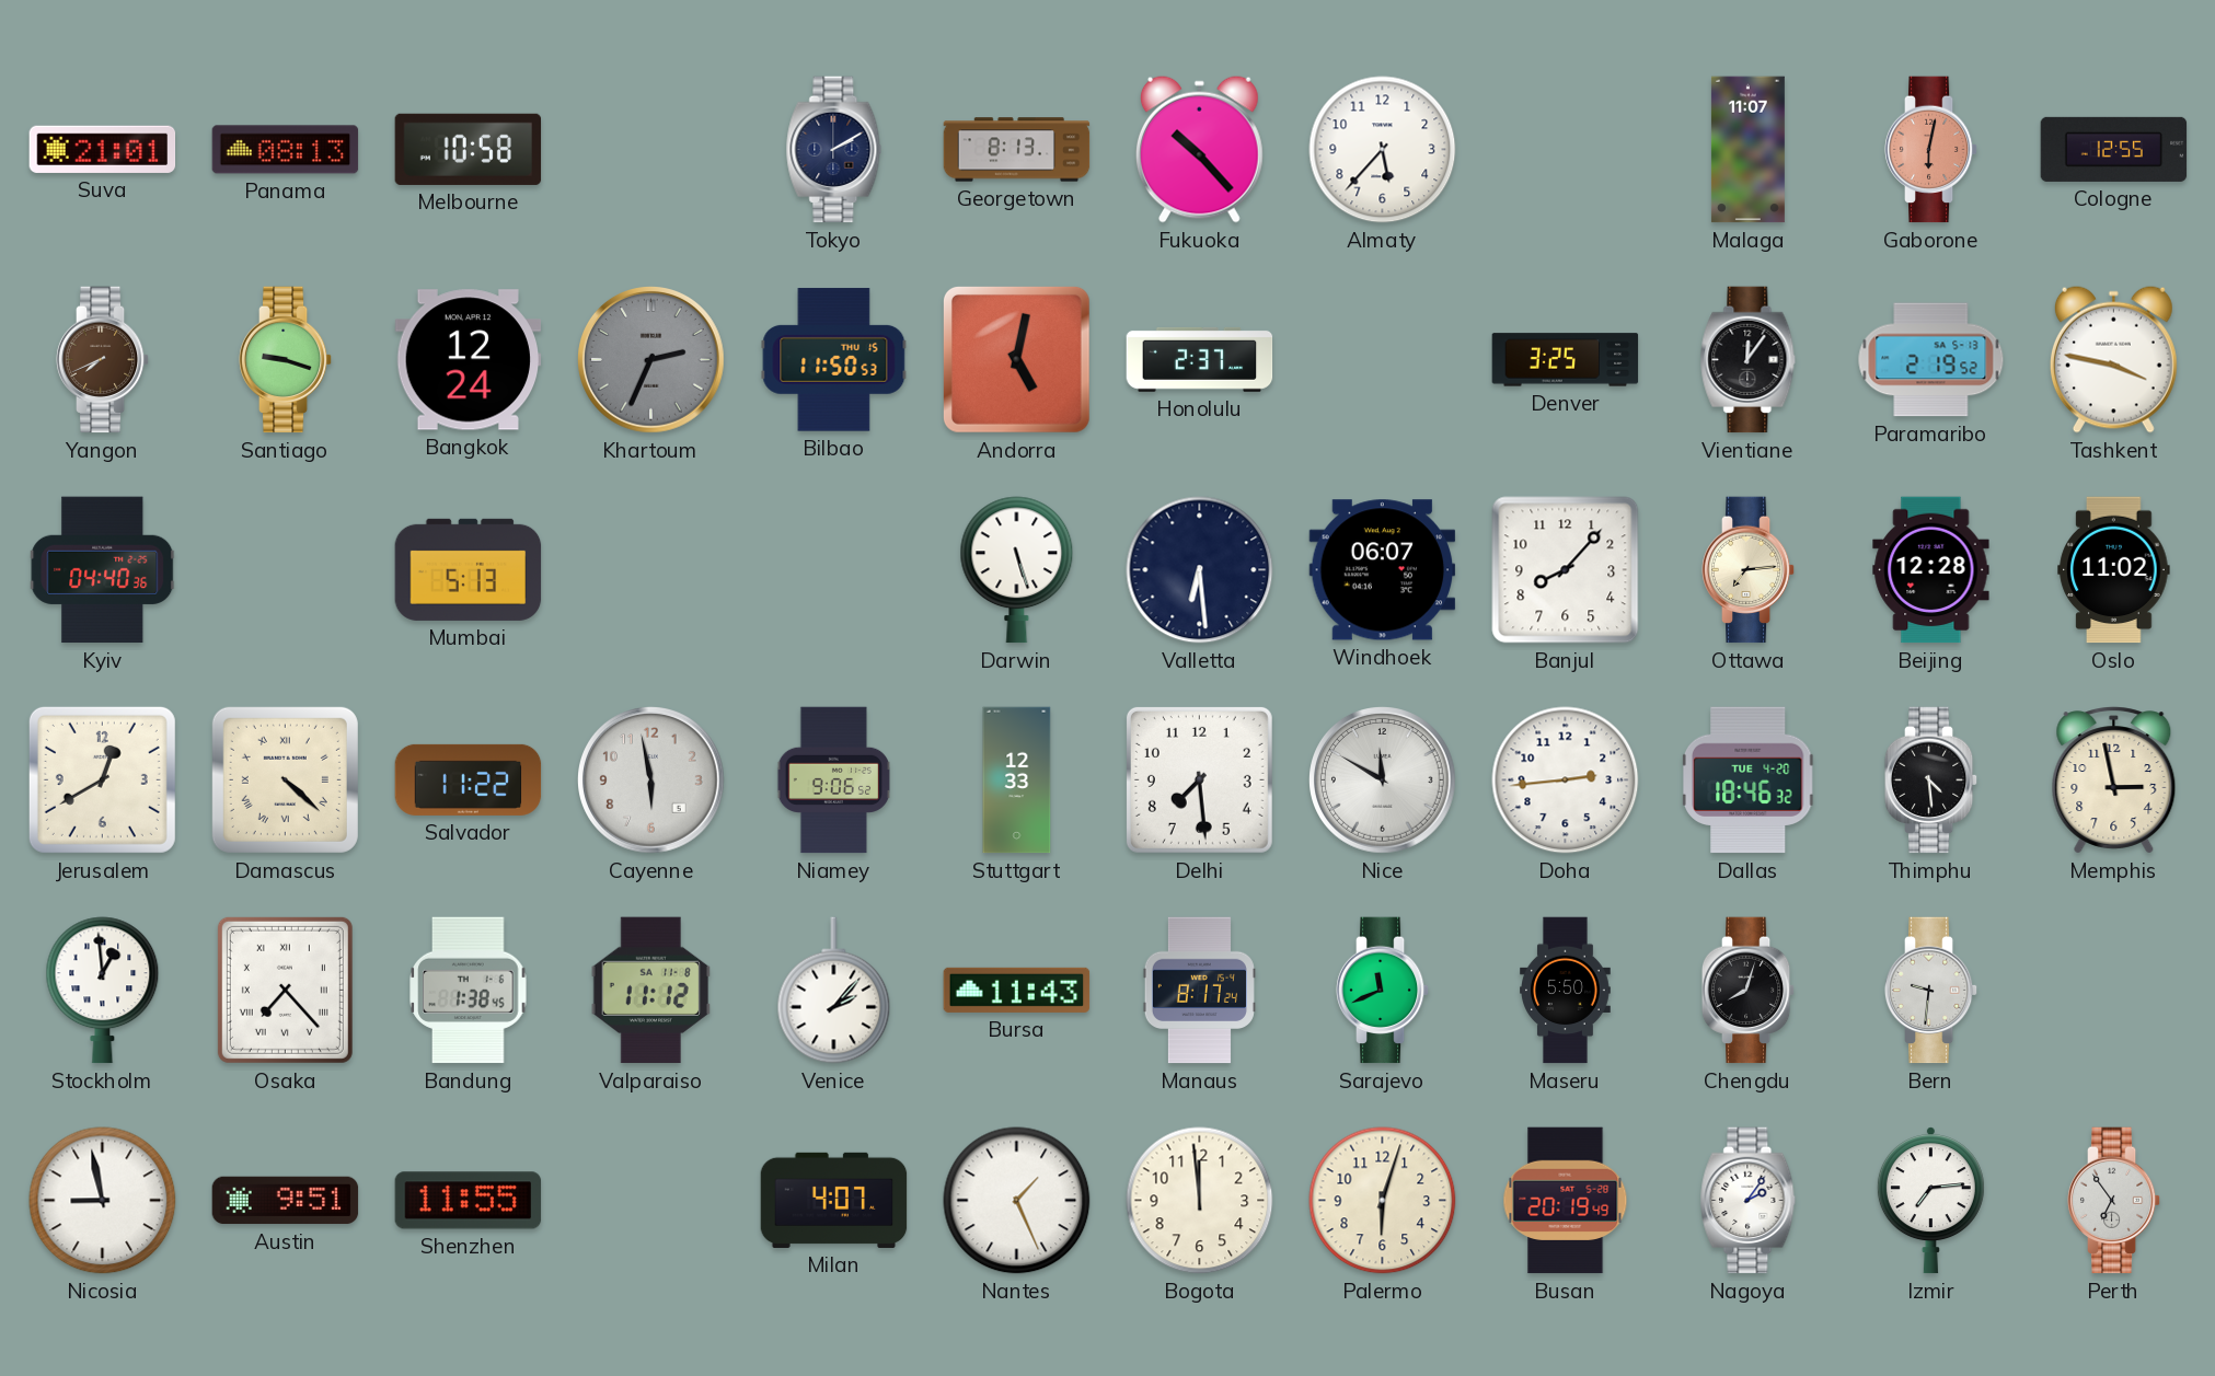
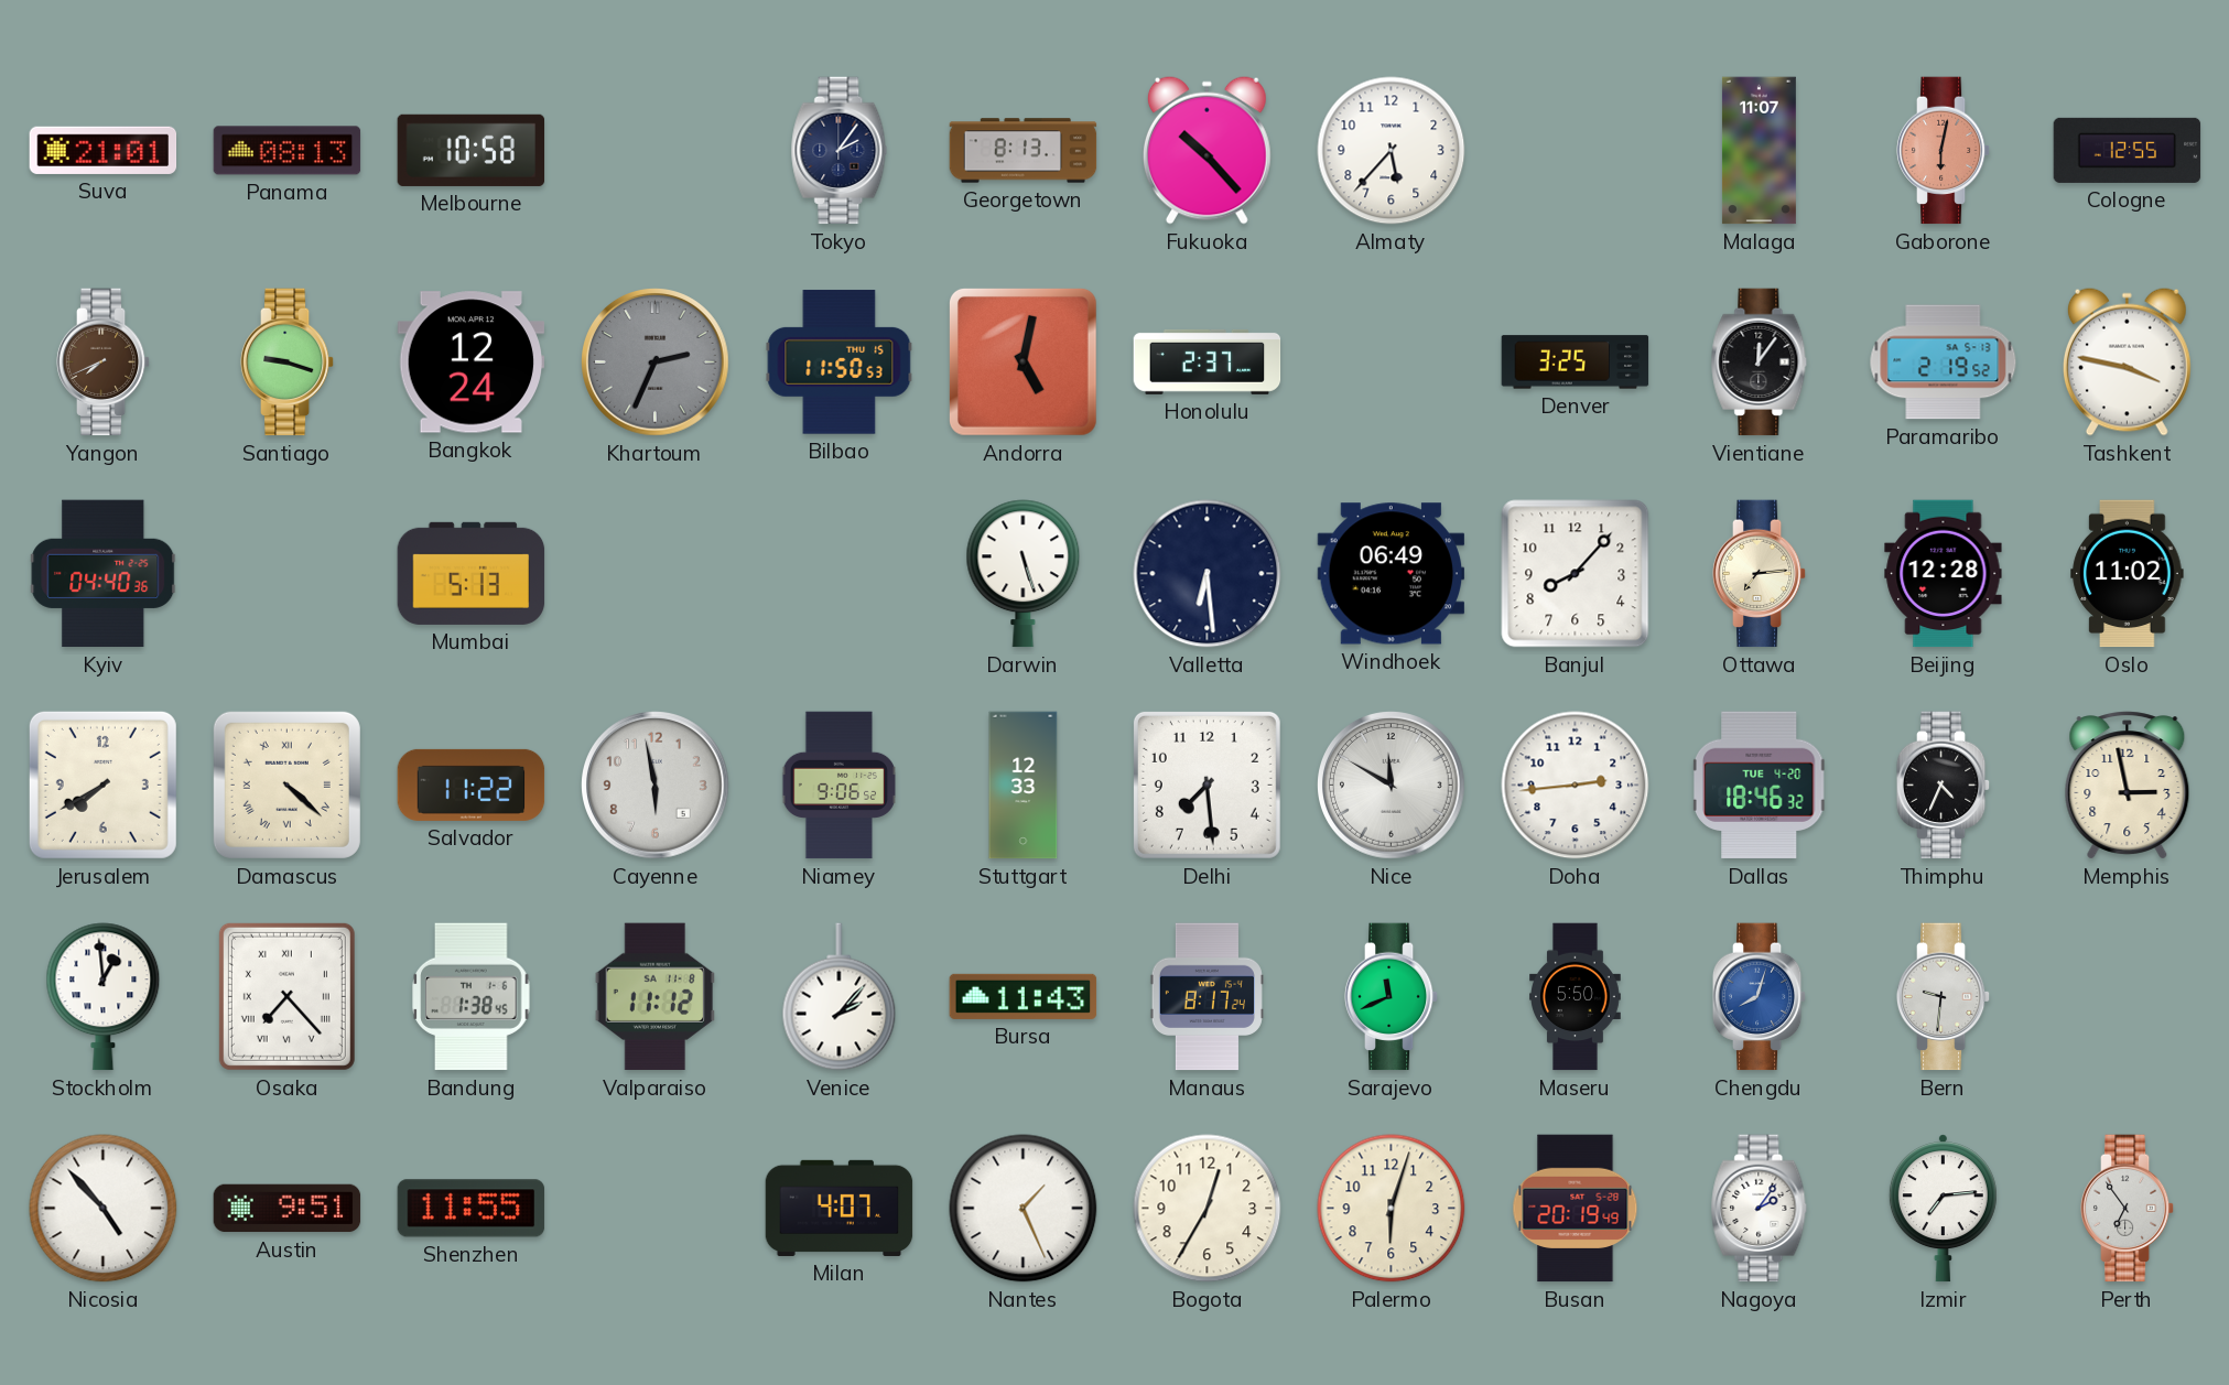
Tokyo: 2:10 -> 2:06
Windhoek: 06:07 -> 06:49
Jerusalem: 12:40 -> 7:40
Thimphu: 4:29 -> 4:34
Chengdu dial: black -> blue
Nicosia: 8:58 -> 4:53
Bogota: 11:59 -> 12:35
